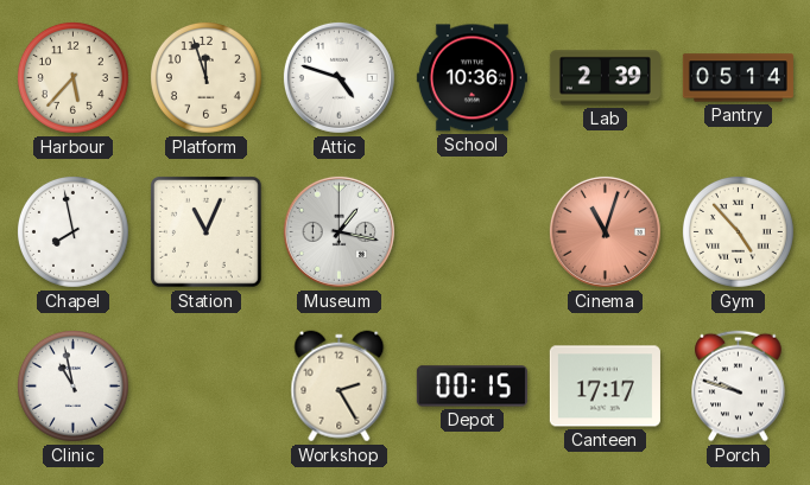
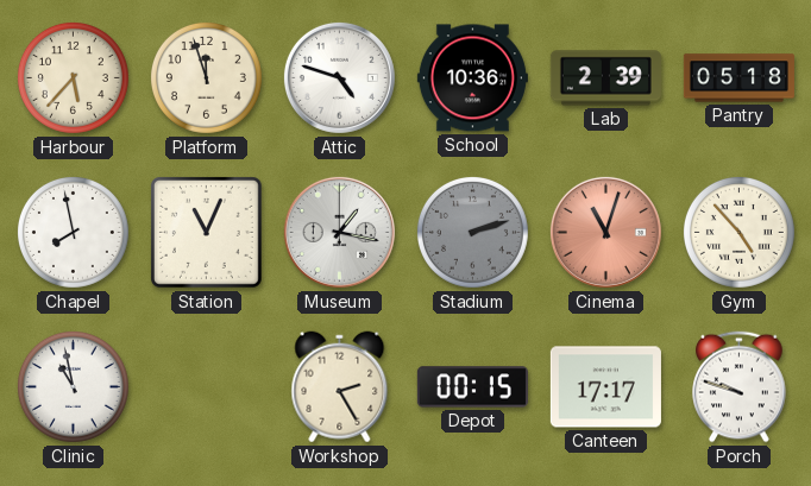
Pantry: 05:14 -> 05:18
Stadium: none -> 2:12
